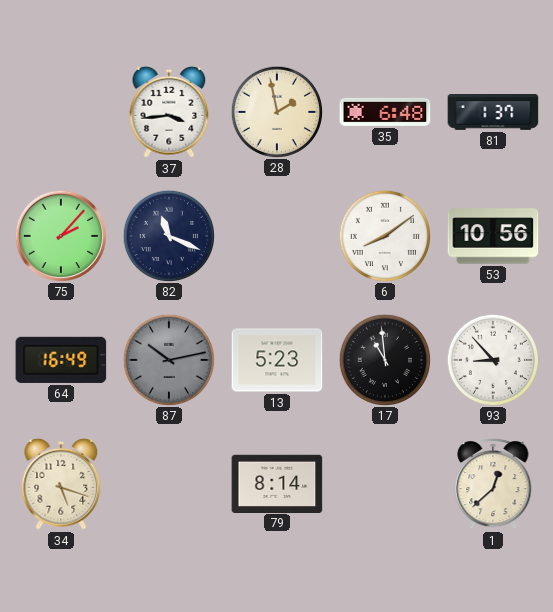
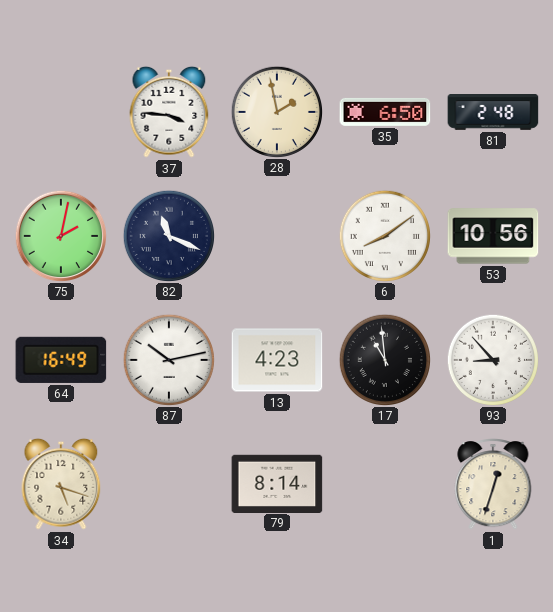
37: 3:44 -> 3:46
35: 6:48 -> 6:50
81: 1:37 -> 2:48
75: 2:07 -> 2:02
87 dial: grey -> white
13: 5:23 -> 4:23
1: 12:38 -> 12:33
